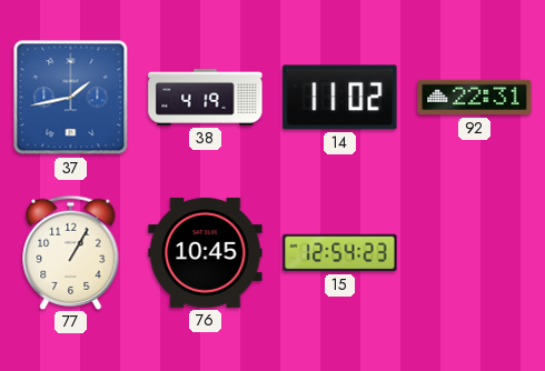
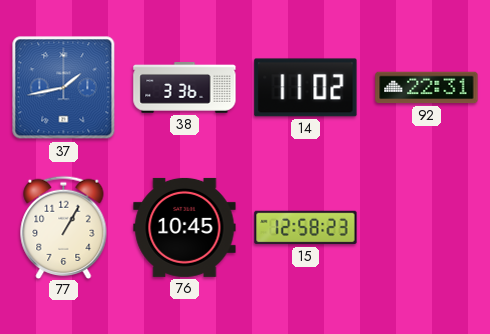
38: 4:19 -> 3:36
15: 12:54 -> 12:58
